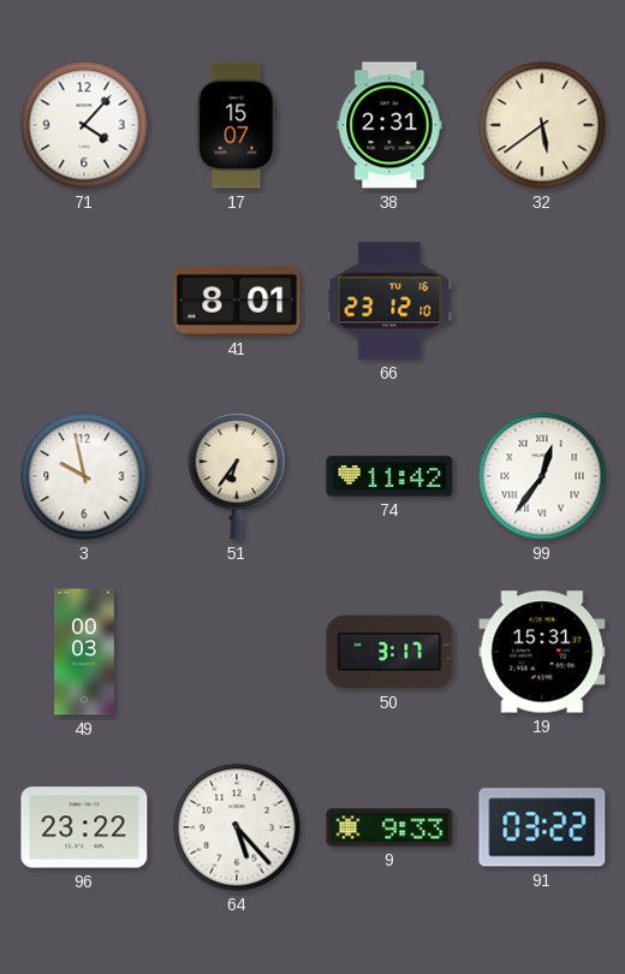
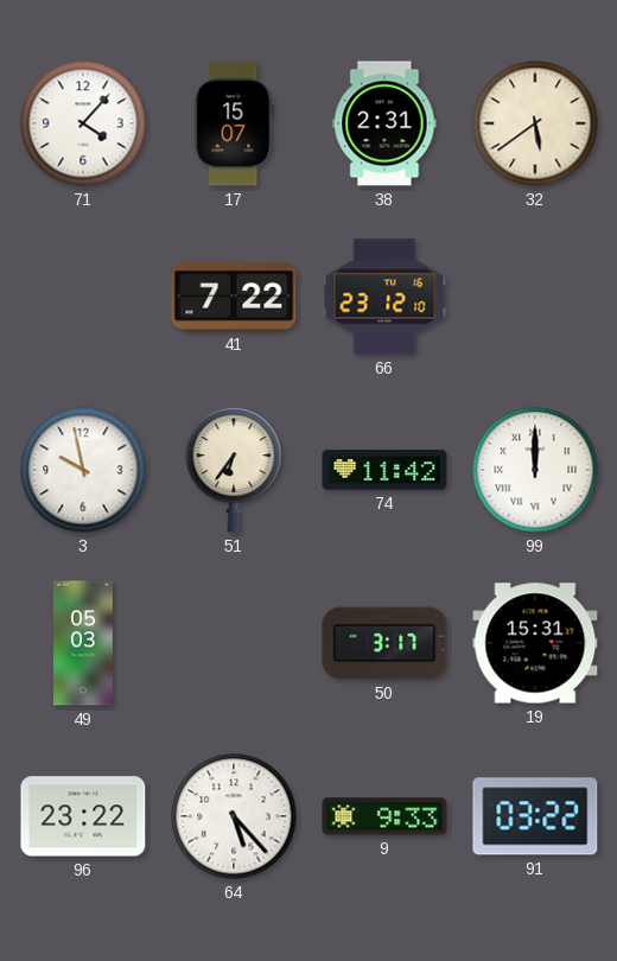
41: 8:01 -> 7:22
99: 12:36 -> 12:00
49: 00:03 -> 05:03
